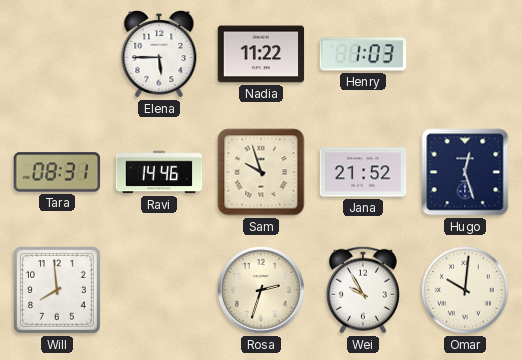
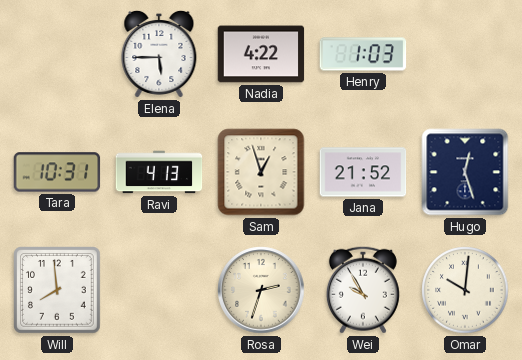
Nadia: 11:22 -> 4:22
Tara: 08:31 -> 10:31
Ravi: 14:46 -> 4:13
Sam: 9:57 -> 12:57
